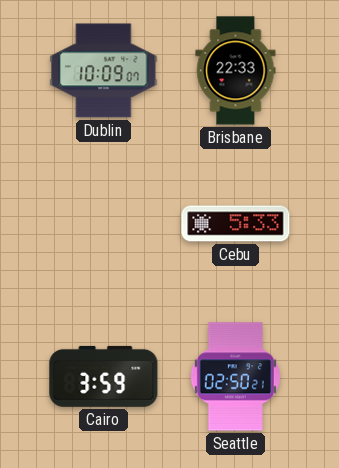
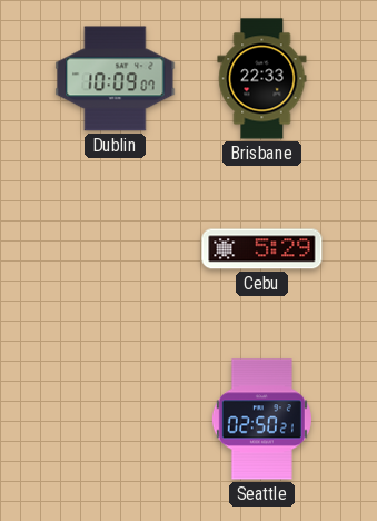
Cebu: 5:33 -> 5:29
Cairo: 3:59 -> none
